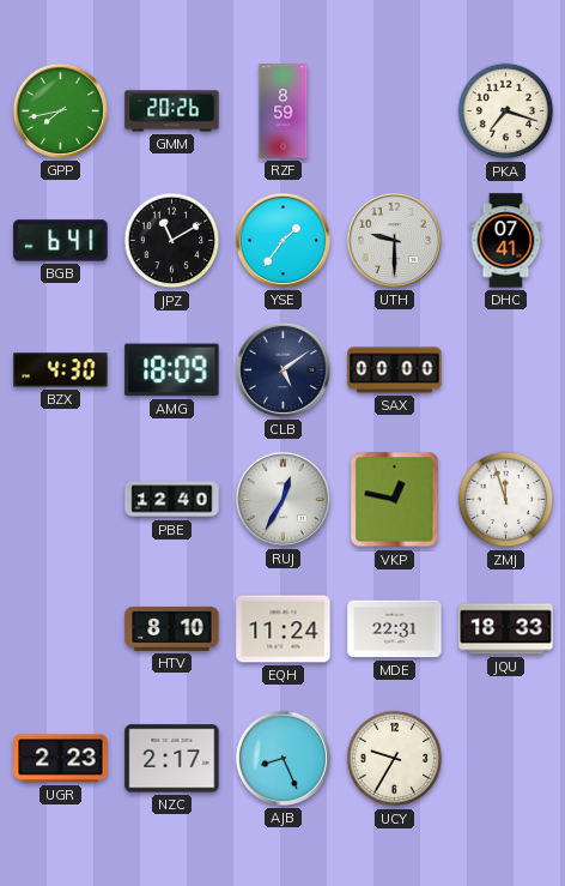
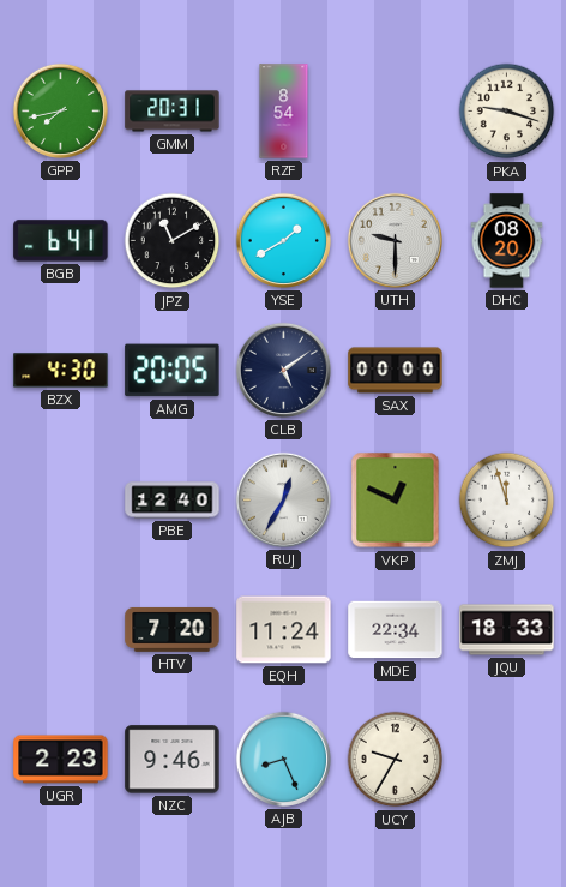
GMM: 20:26 -> 20:31
RZF: 8:59 -> 8:54
PKA: 7:18 -> 9:18
YSE: 1:36 -> 1:40
DHC: 07:41 -> 08:20
AMG: 18:09 -> 20:05
VKP: 12:47 -> 12:49
HTV: 8:10 -> 7:20
MDE: 22:31 -> 22:34
NZC: 2:17 -> 9:46
